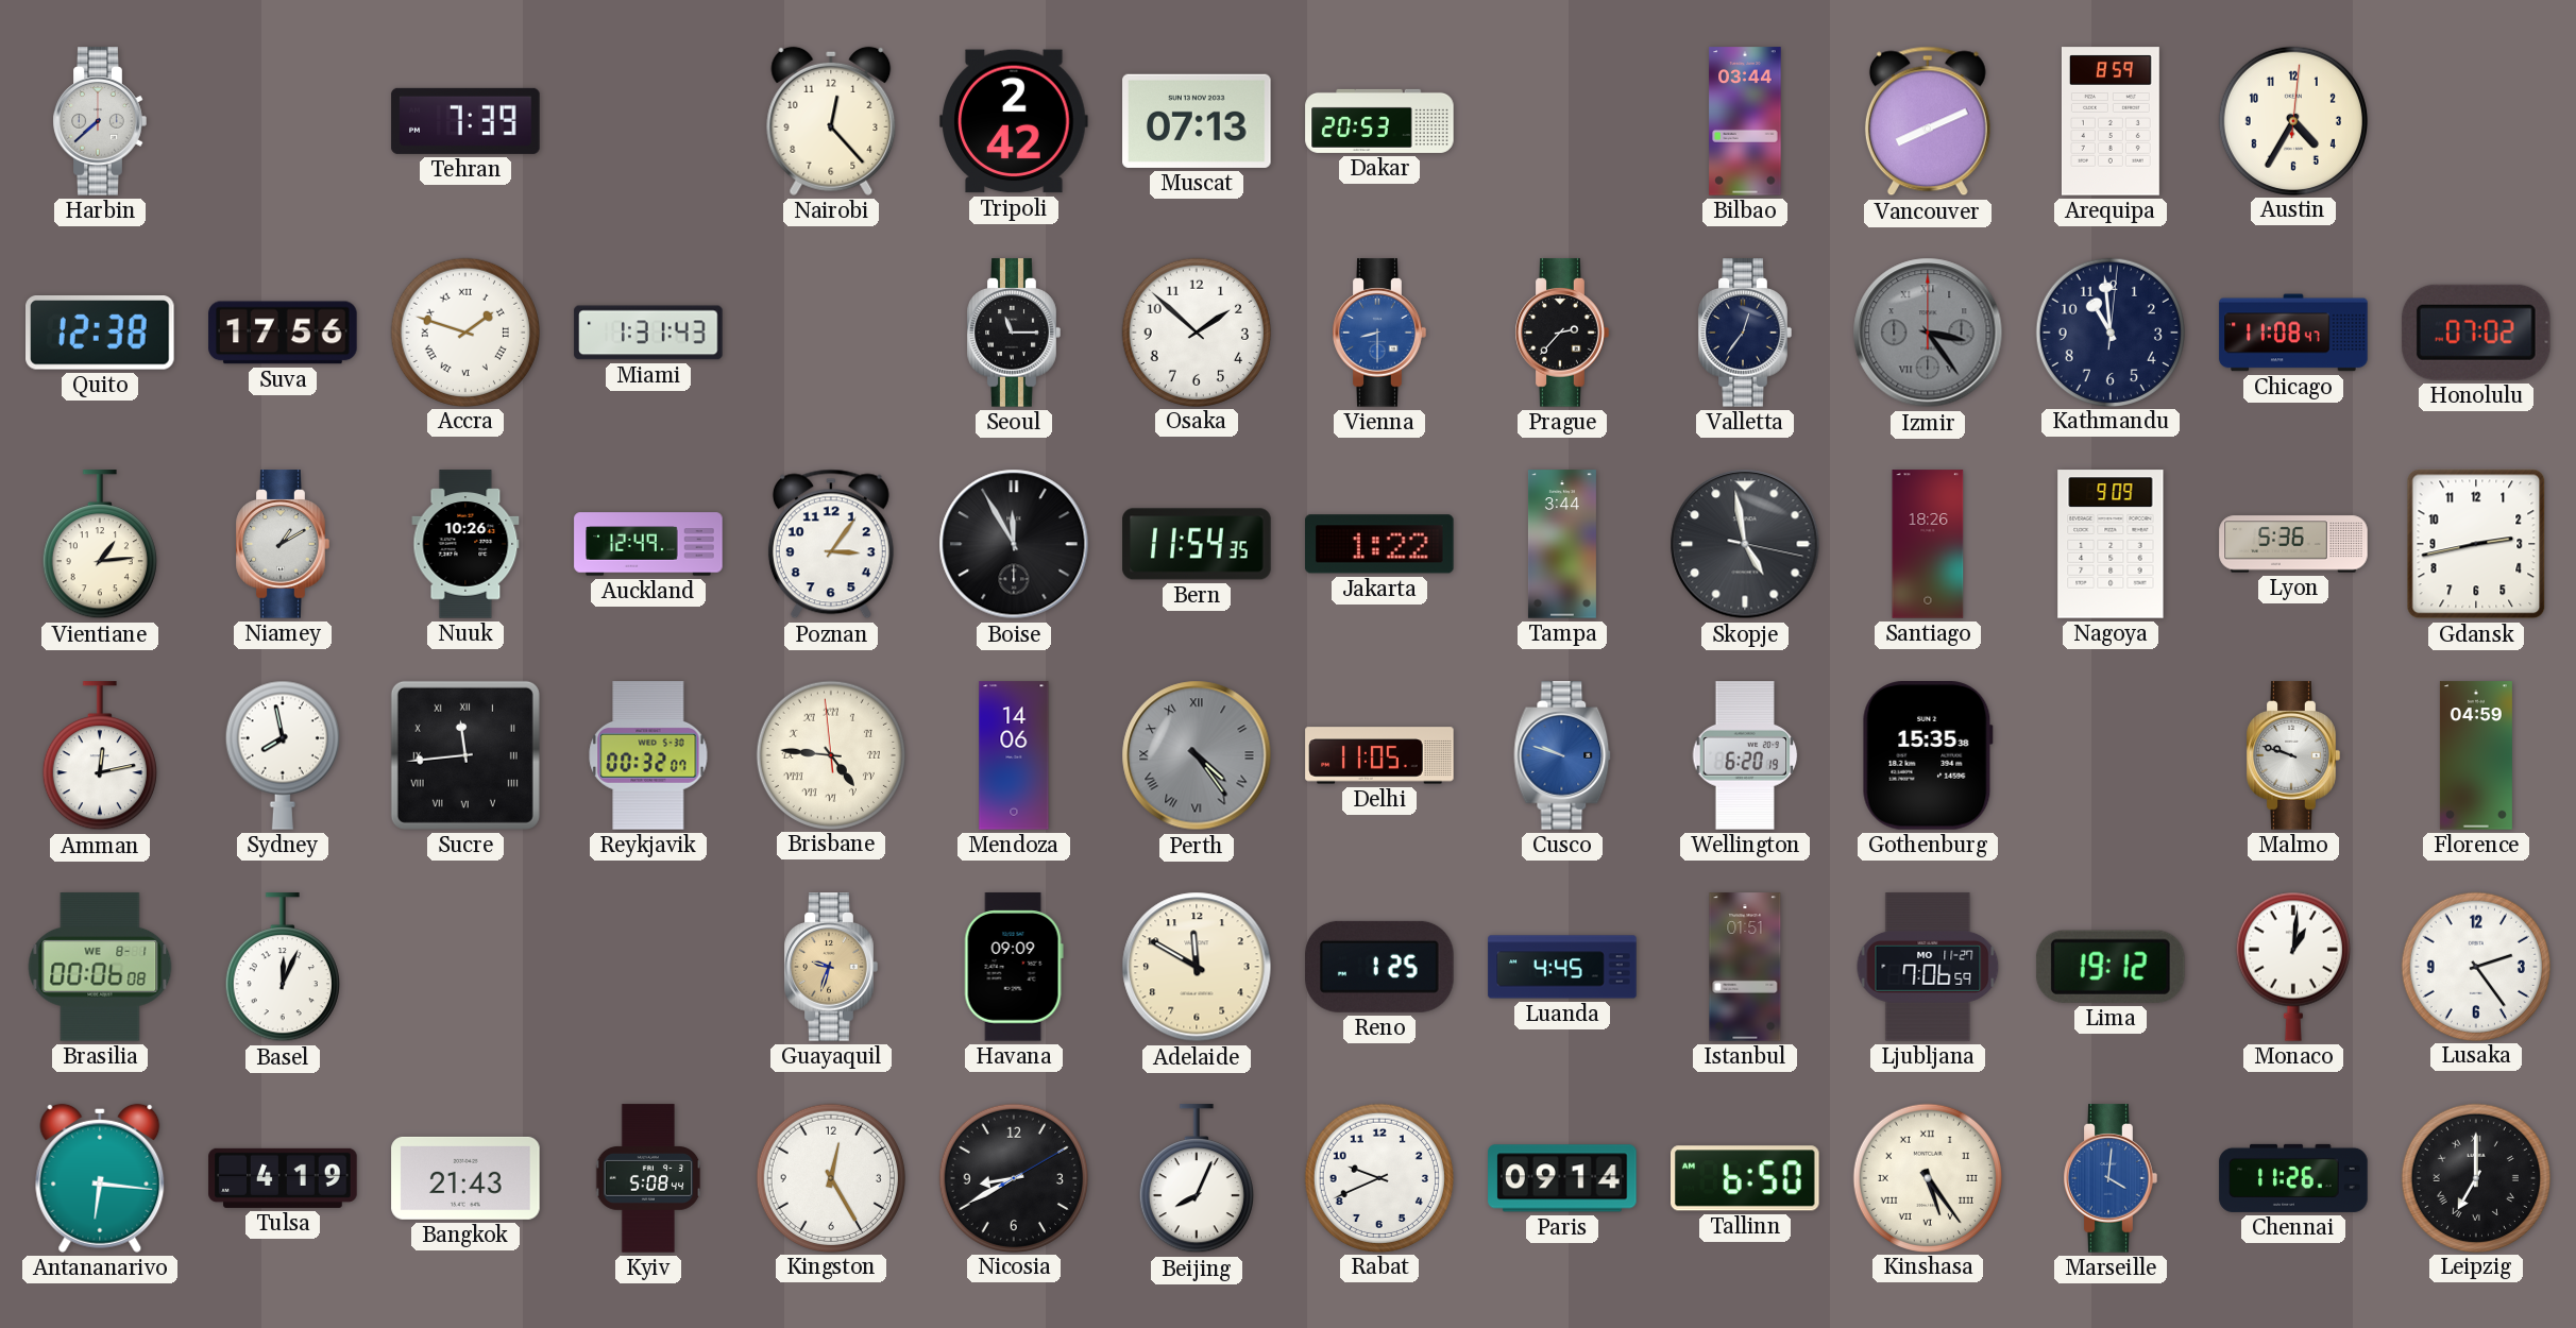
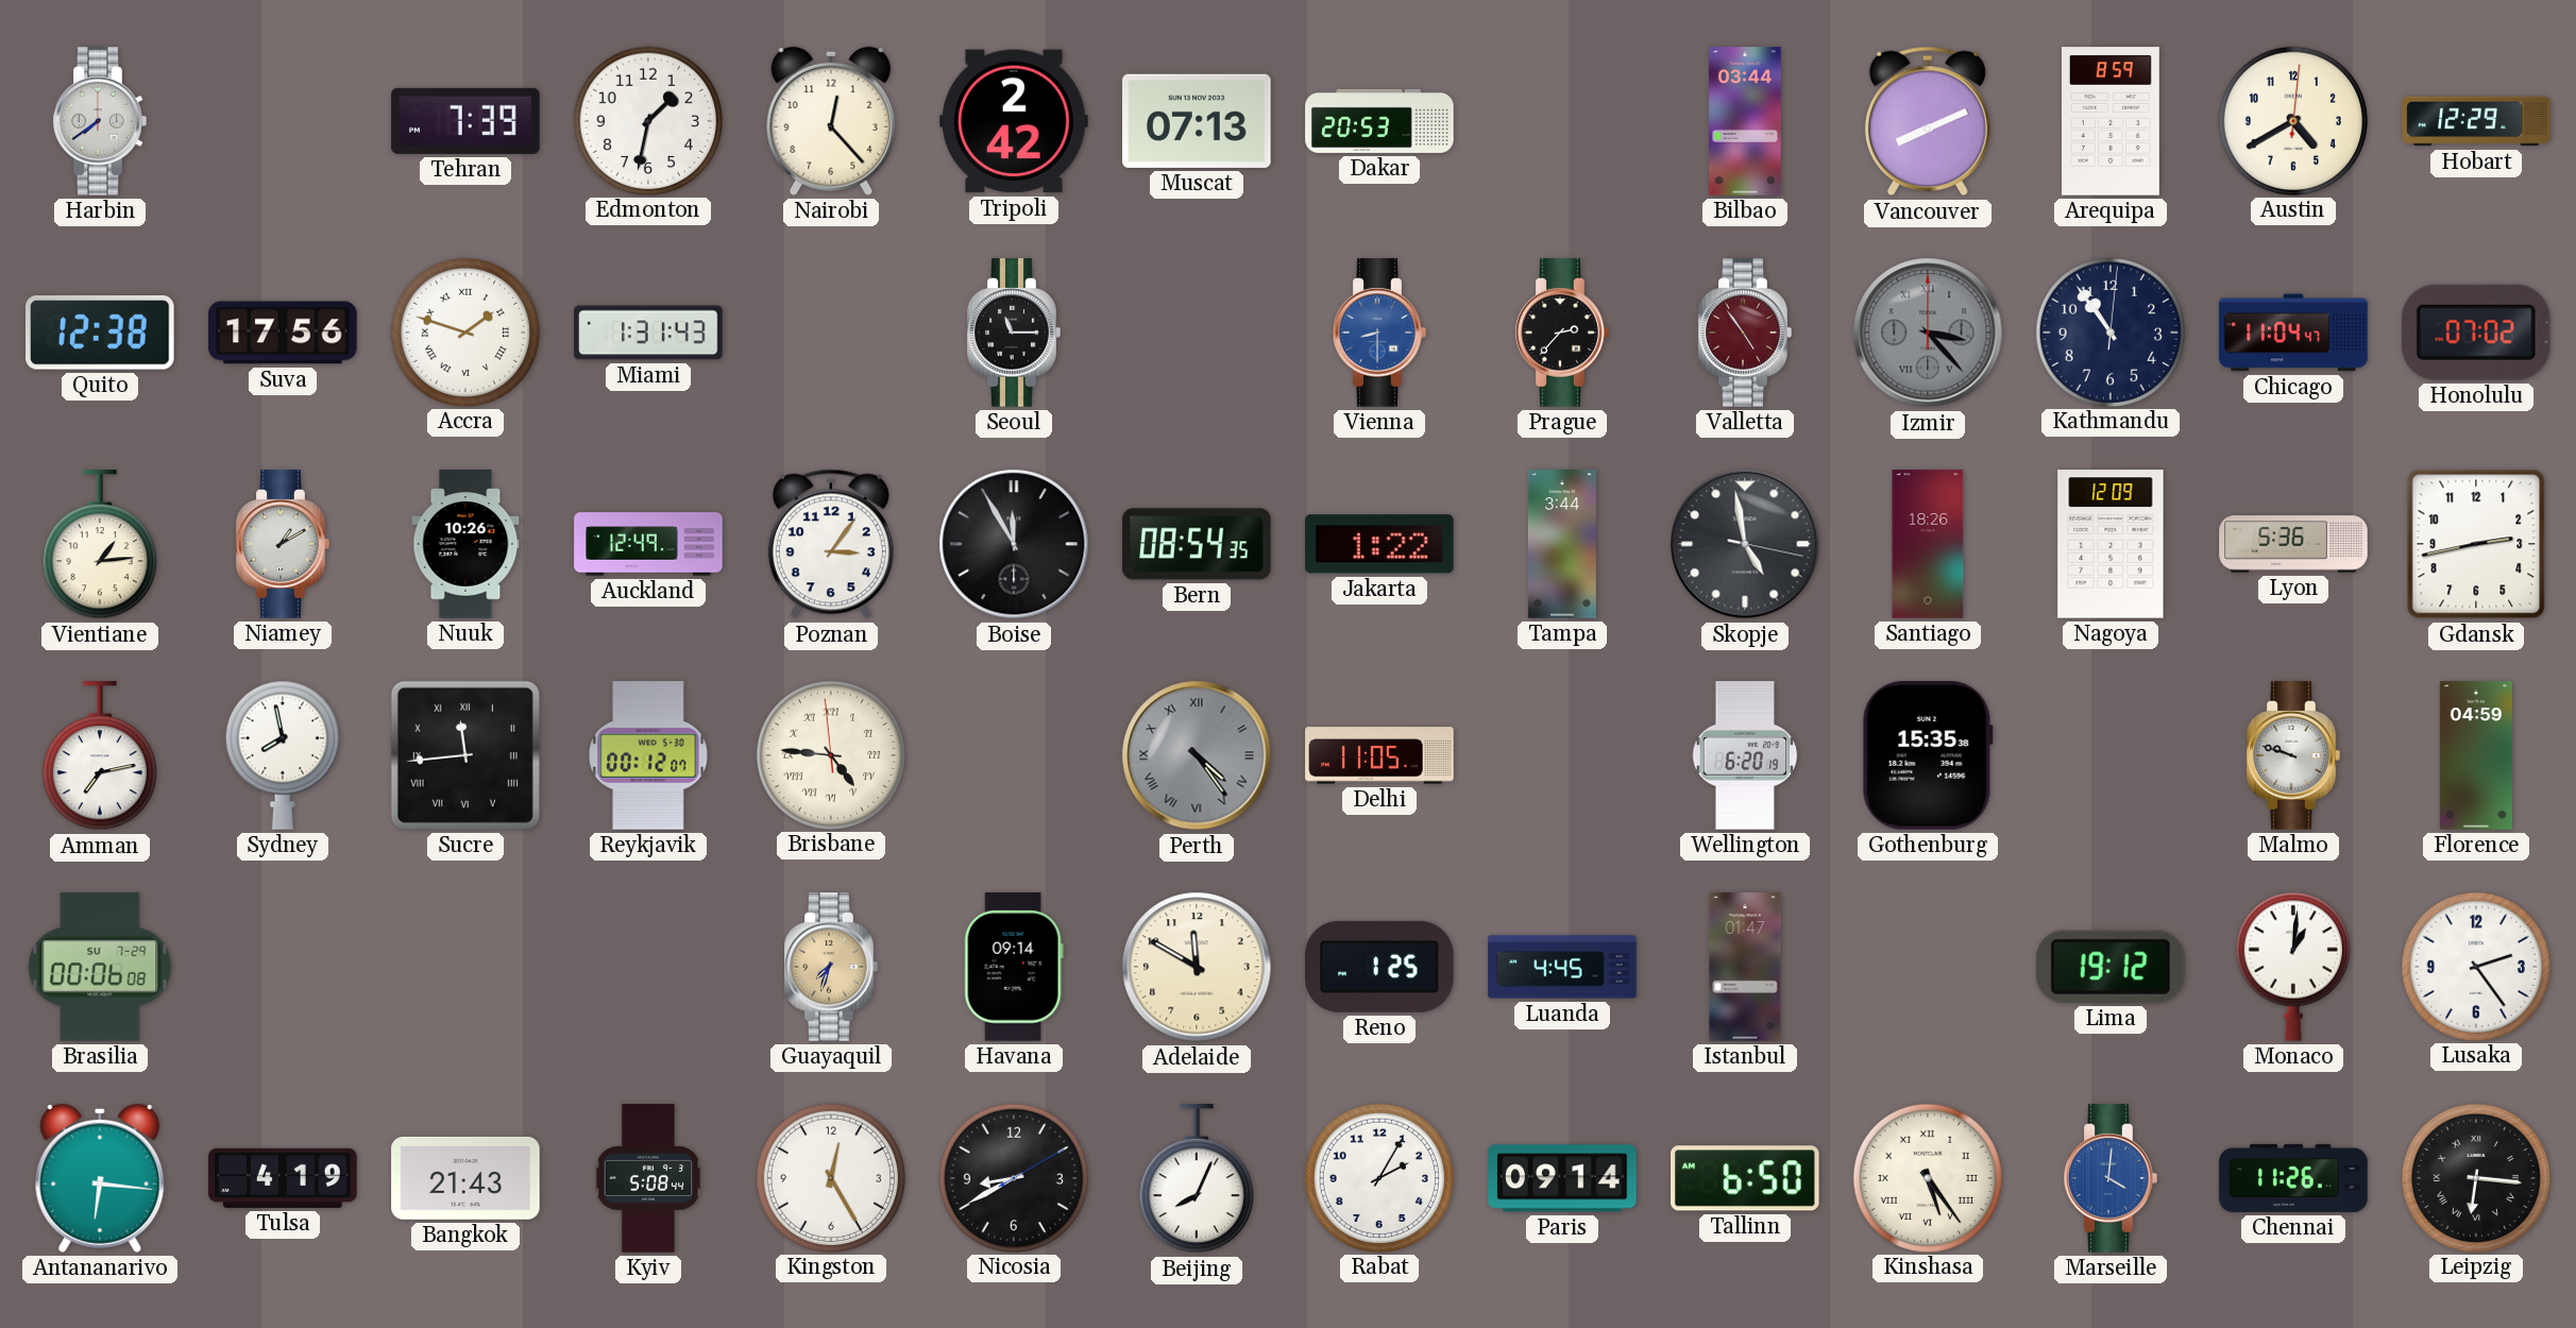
Harbin: 7:38 -> 7:39
Edmonton: none -> 1:32
Austin: 4:35 -> 4:40
Hobart: none -> 12:29
Osaka: 1:52 -> none
Valletta: 12:36 -> 4:54
Valletta dial: navy -> burgundy
Izmir: 3:24 -> 3:23
Kathmandu: 10:59 -> 10:54
Chicago: 11:08 -> 11:04
Bern: 11:54 -> 08:54
Nagoya: 9:09 -> 12:09
Amman: 12:13 -> 7:13
Reykjavik: 00:32 -> 00:12
Mendoza: 14:06 -> none
Cusco: 9:48 -> none
Brasilia date: WE 8-1 -> SU 7-29
Basel: 12:04 -> none
Guayaquil: 9:33 -> 7:33
Havana: 09:09 -> 09:14
Istanbul: 01:51 -> 01:47
Ljubljana: 7:06 -> none
Rabat: 9:41 -> 2:05
Leipzig: 7:00 -> 6:16
